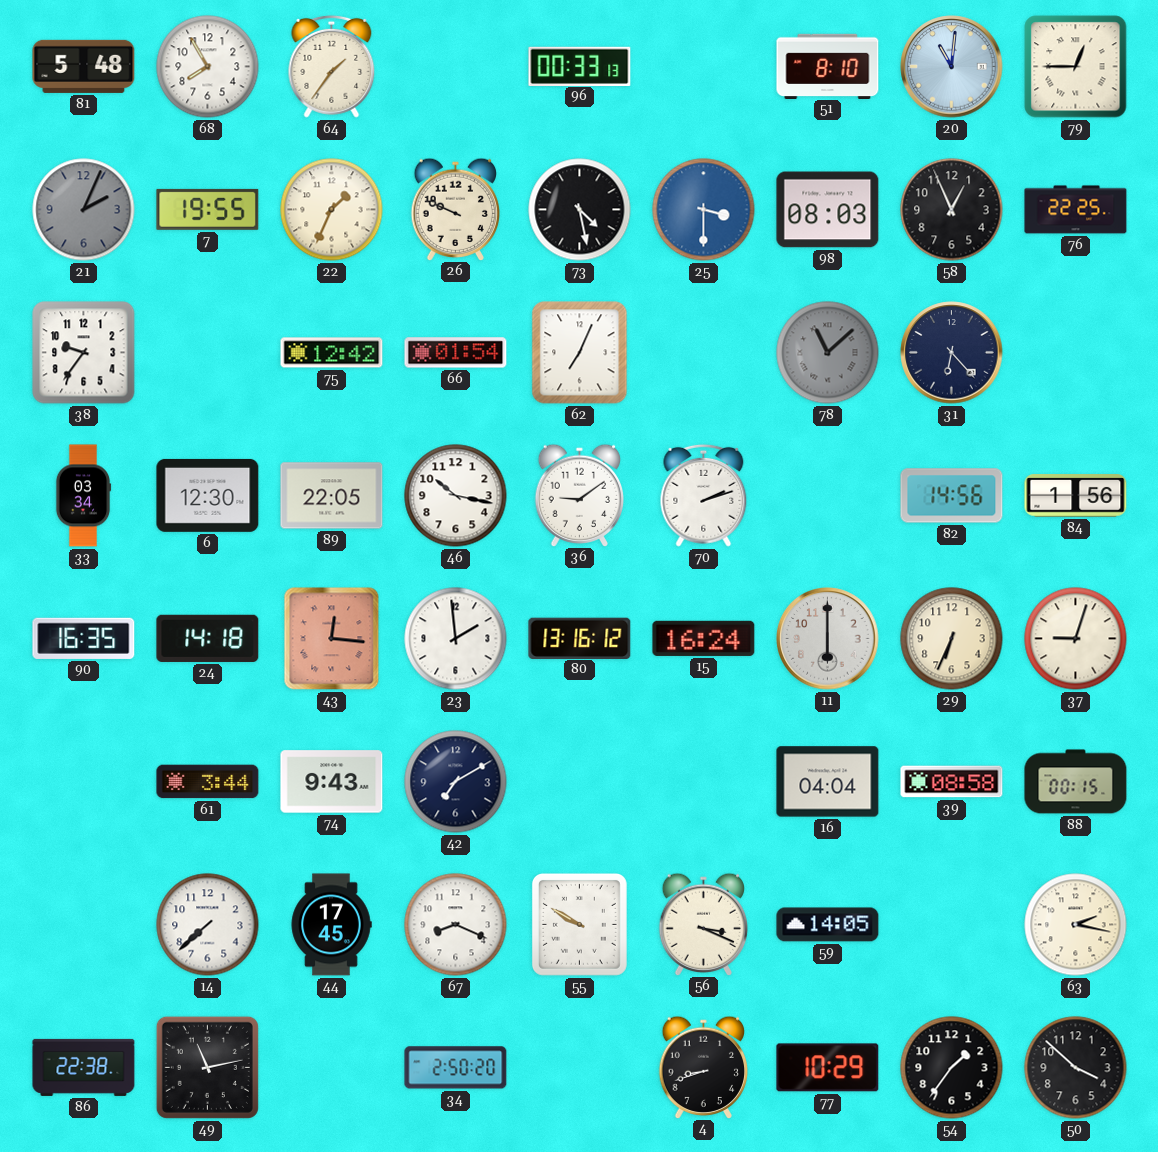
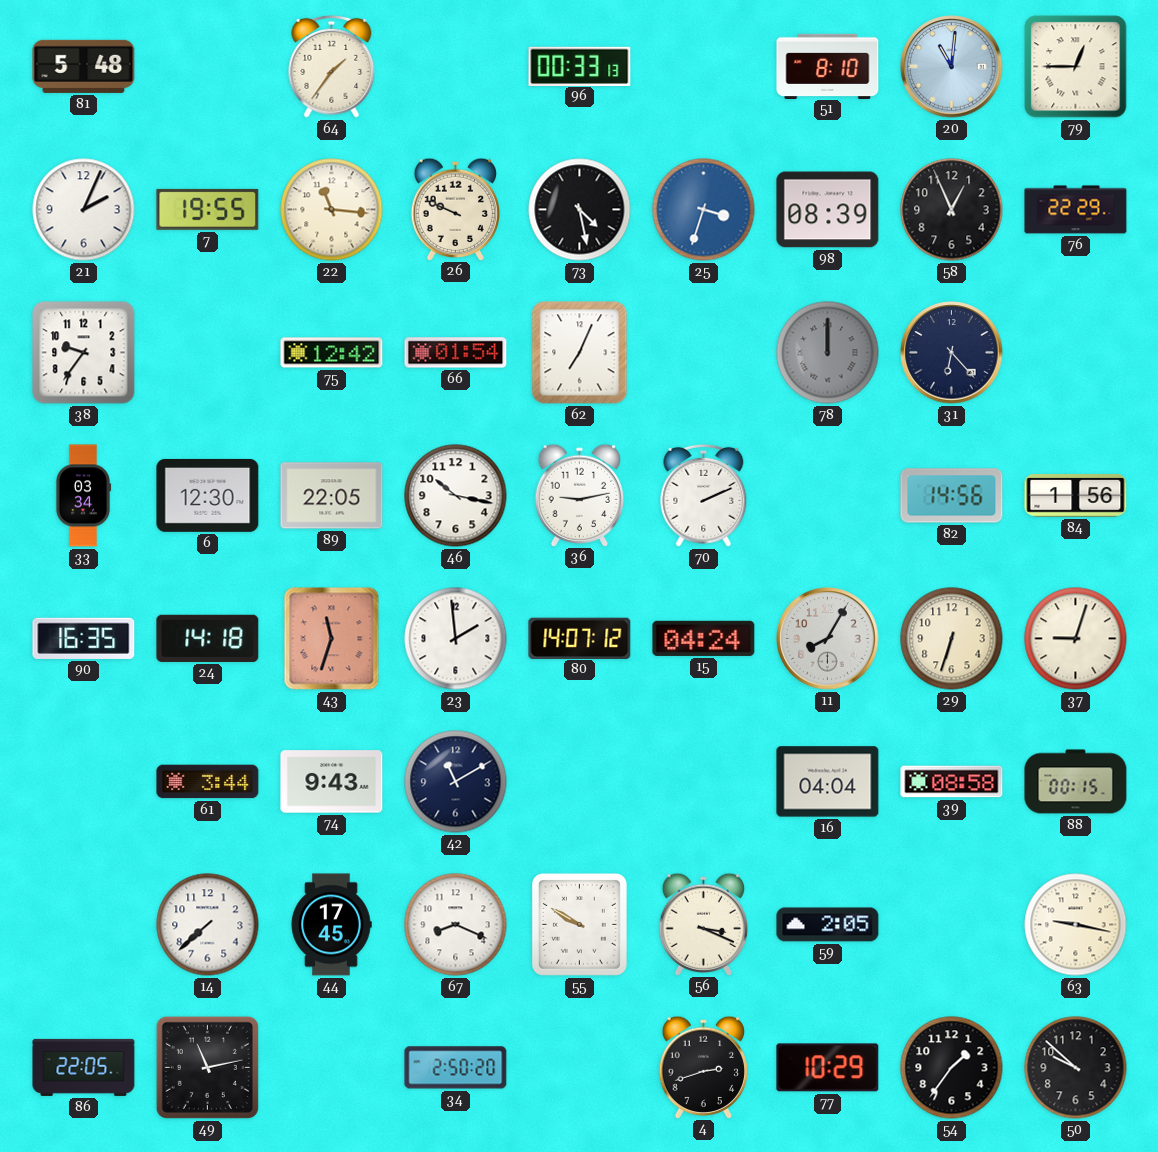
68: 7:55 -> none
21 dial: grey -> white
22: 1:34 -> 11:16
25: 3:30 -> 3:33
98: 08:03 -> 08:39
76: 22:25 -> 22:29
78: 11:08 -> 12:00
36: 9:09 -> 9:13
70: 2:12 -> 2:11
43: 12:16 -> 11:33
80: 13:16 -> 14:07
15: 16:24 -> 04:24
11: 6:00 -> 8:05
29: 6:34 -> 6:33
42: 7:10 -> 11:10
59: 14:05 -> 2:05
63: 2:17 -> 9:17
86: 22:38 -> 22:05
4: 8:42 -> 2:42
50: 3:52 -> 9:52
